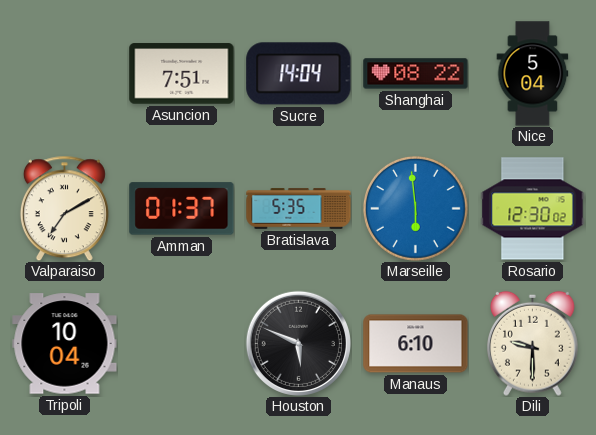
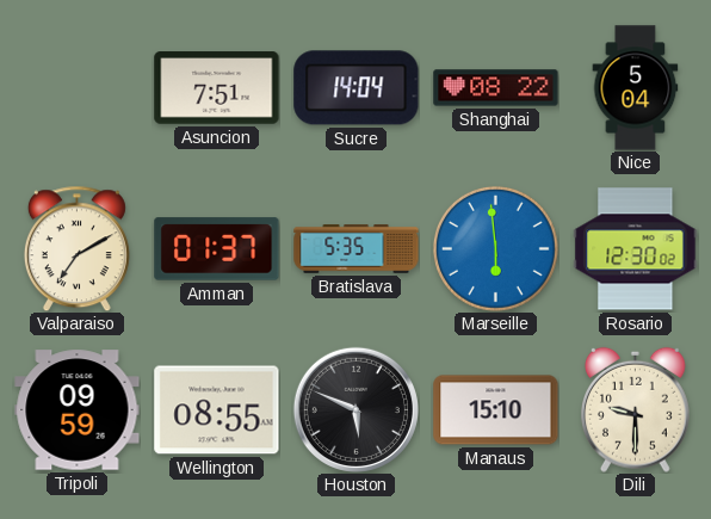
Tripoli: 10:04 -> 09:59
Wellington: none -> 08:55
Manaus: 6:10 -> 15:10
